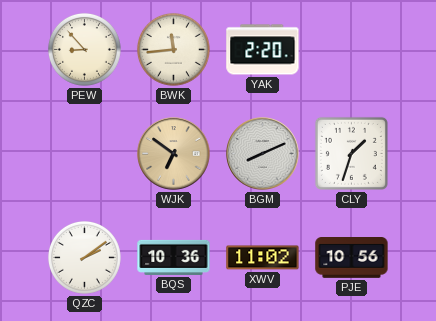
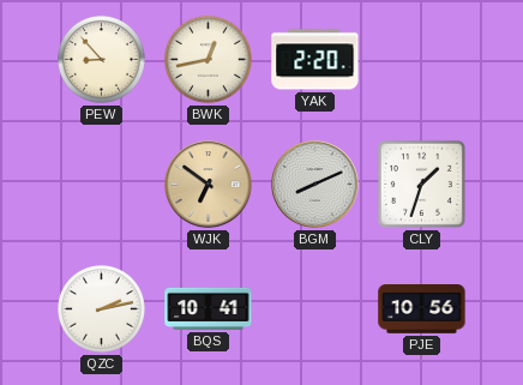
BWK: 11:44 -> 12:43
QZC: 2:09 -> 2:13
BQS: 10:36 -> 10:41
XWV: 11:02 -> none
